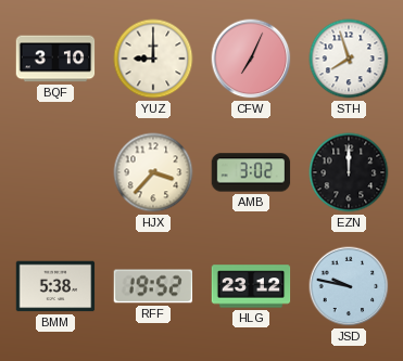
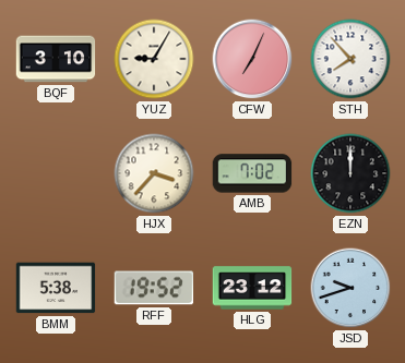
YUZ: 9:00 -> 9:05
STH: 7:57 -> 7:53
AMB: 3:02 -> 7:02
JSD: 9:47 -> 9:42
